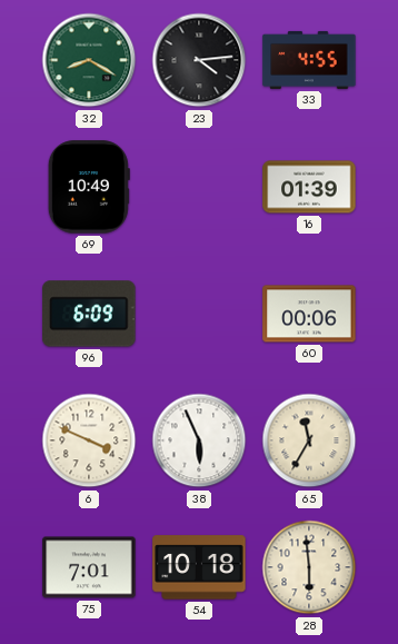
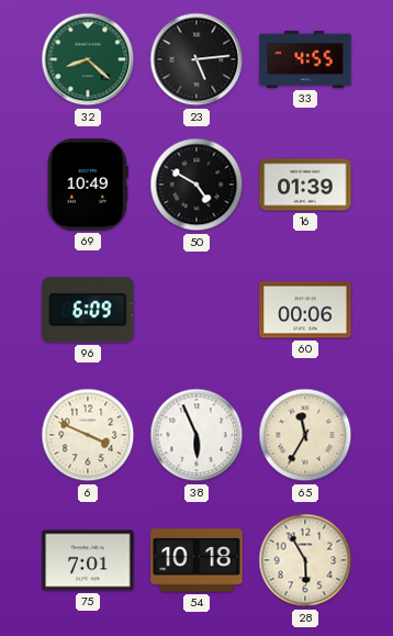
32: 8:20 -> 8:22
23: 4:14 -> 5:14
50: none -> 4:50
28: 5:59 -> 5:55
